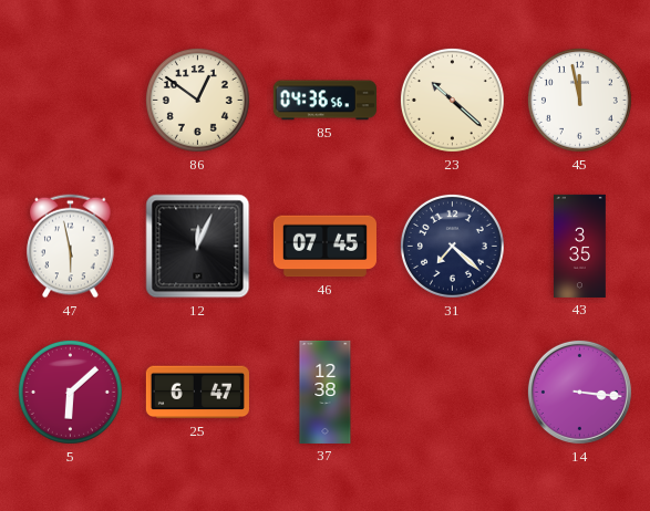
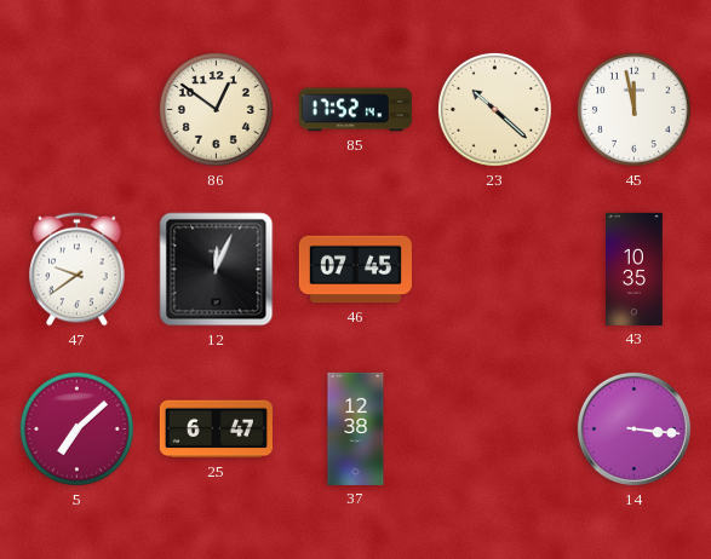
85: 04:36 -> 17:52
47: 5:58 -> 9:39
31: 7:22 -> none
43: 3:35 -> 10:35
5: 6:08 -> 7:08
